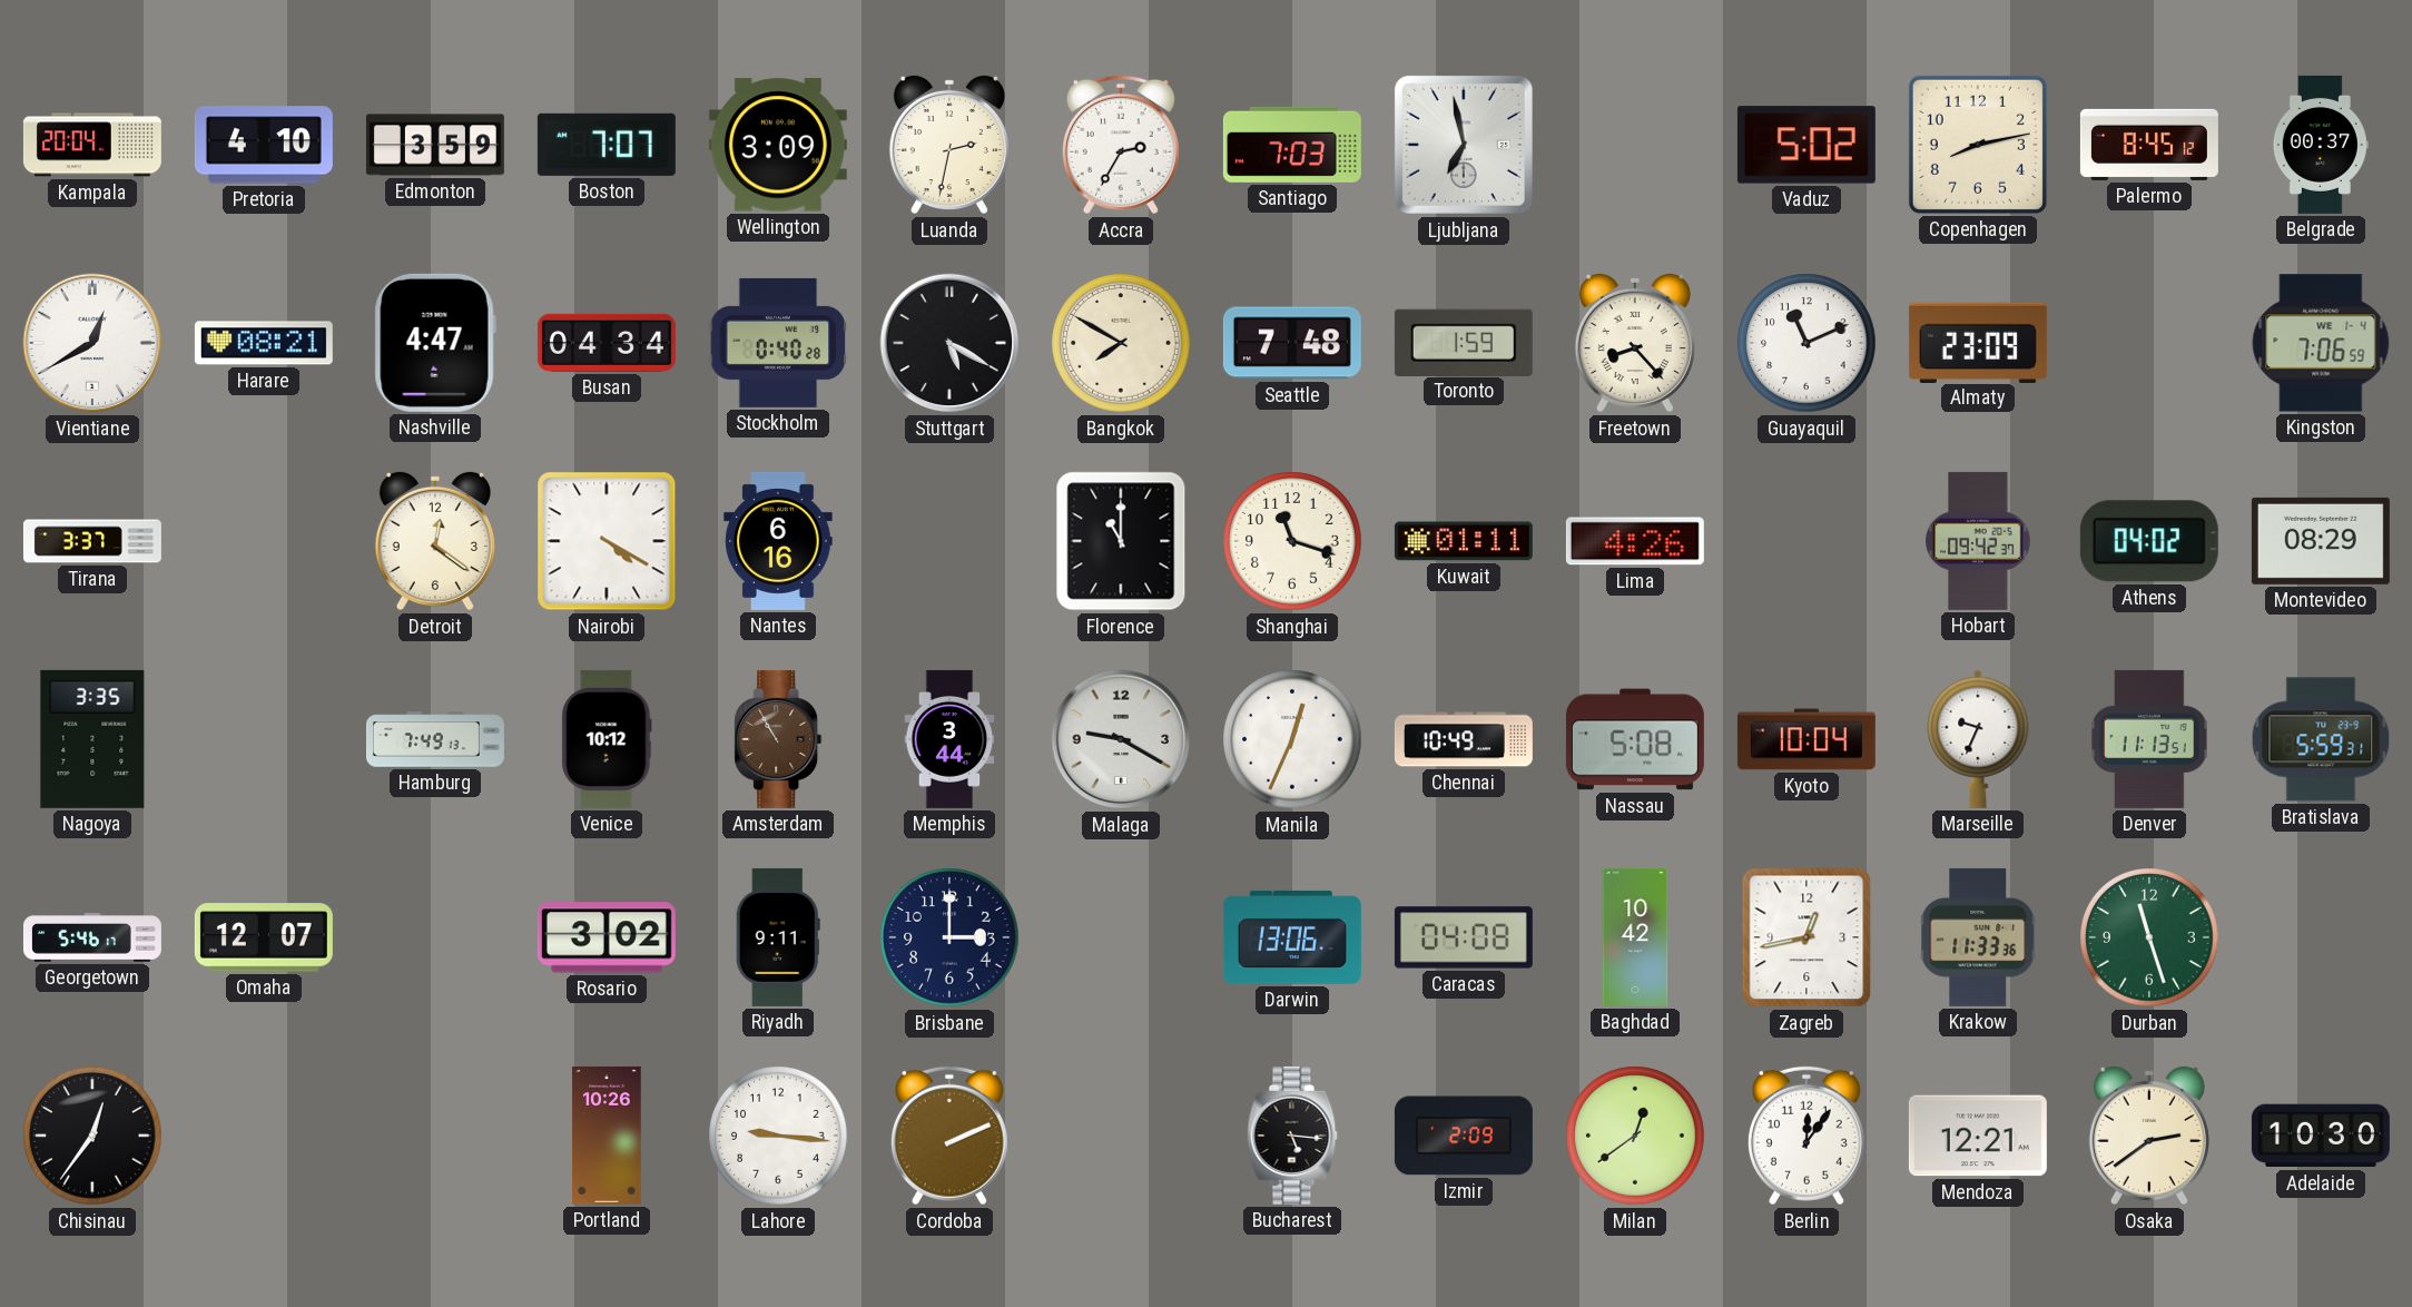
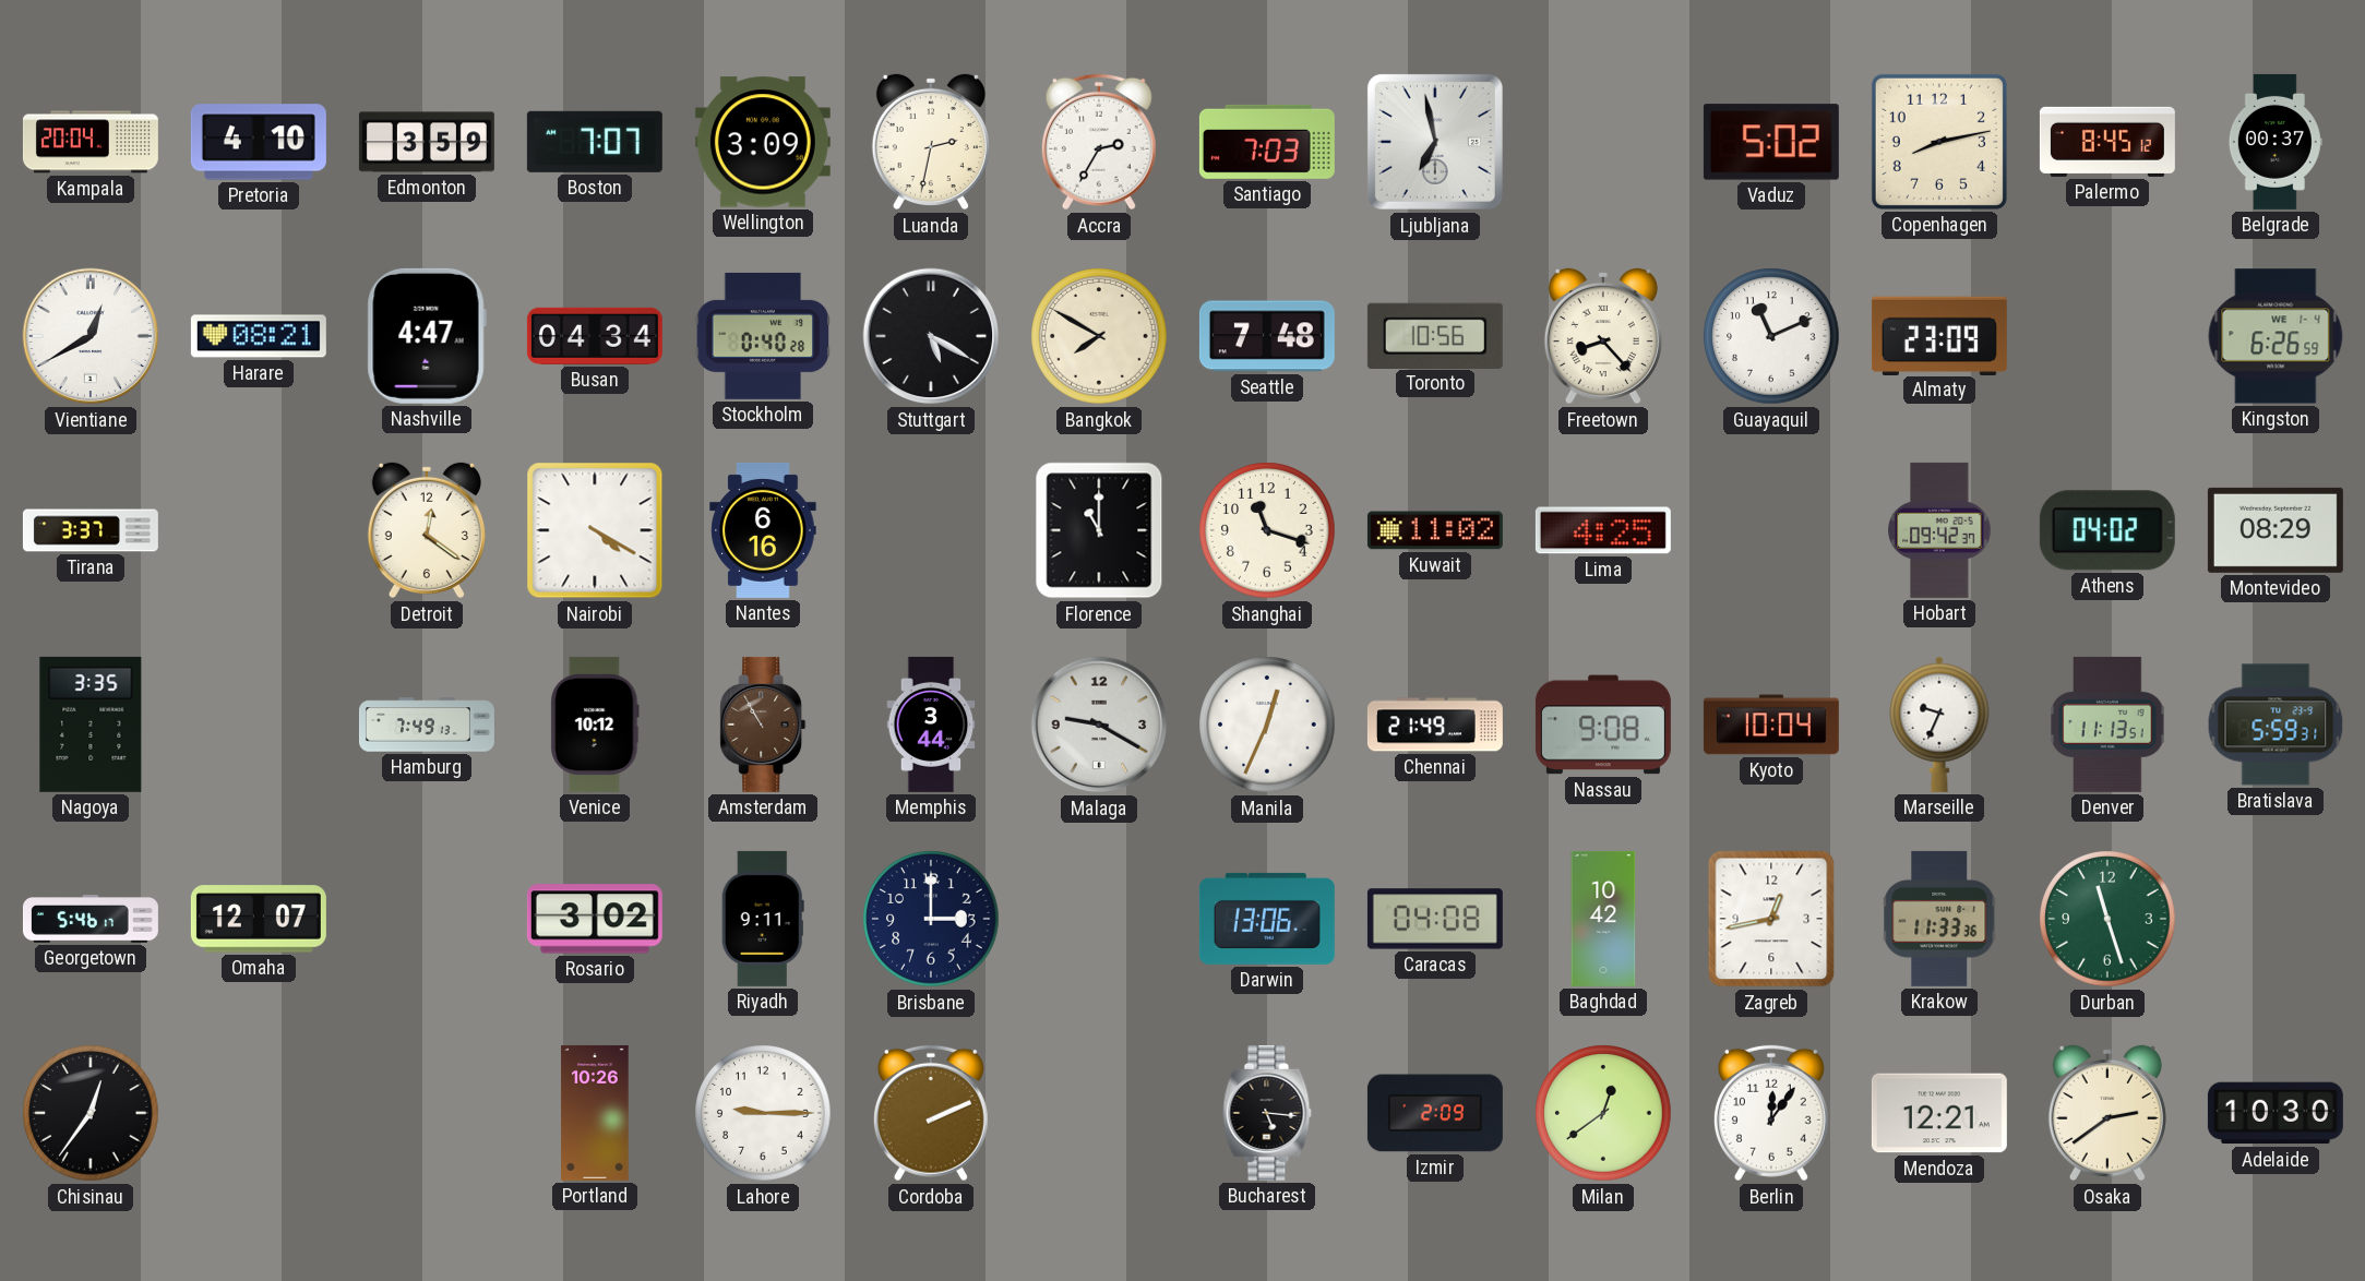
Toronto: 1:59 -> 10:56
Kingston: 7:06 -> 6:26
Kuwait: 01:11 -> 11:02
Lima: 4:26 -> 4:25
Chennai: 10:49 -> 21:49
Nassau: 5:08 -> 9:08
Lahore: 9:16 -> 9:15
